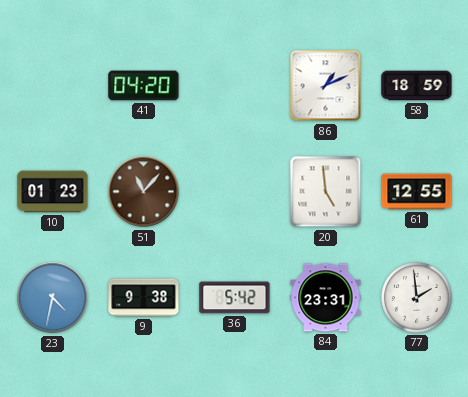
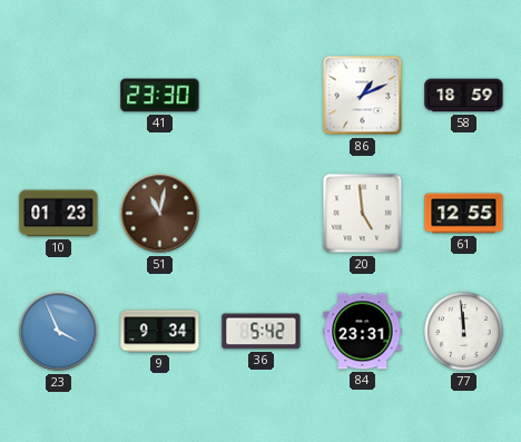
41: 04:20 -> 23:30
51: 11:07 -> 11:02
23: 4:32 -> 3:56
9: 9:38 -> 9:34
77: 1:59 -> 11:59
